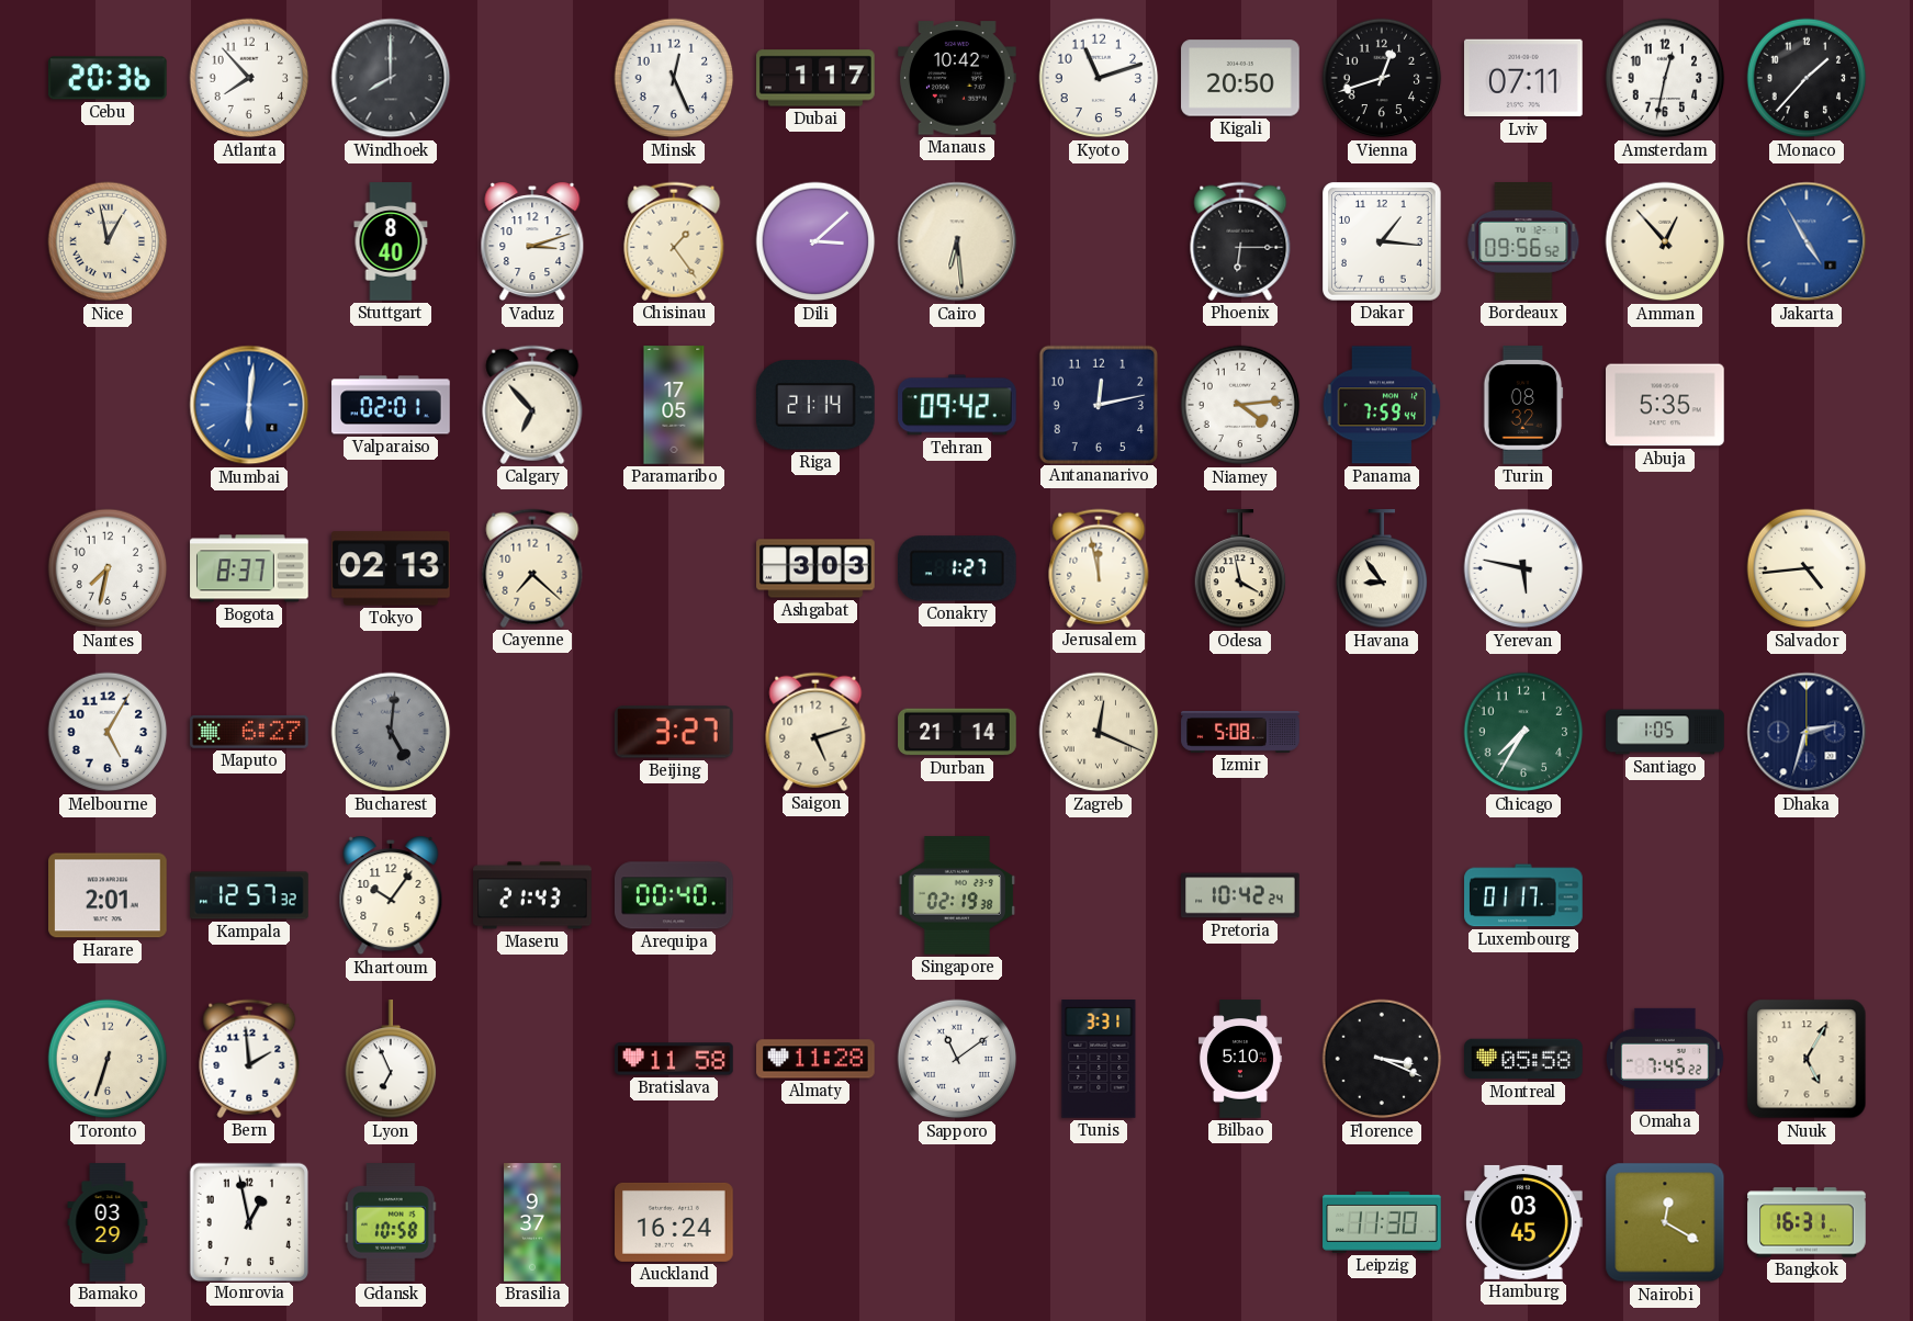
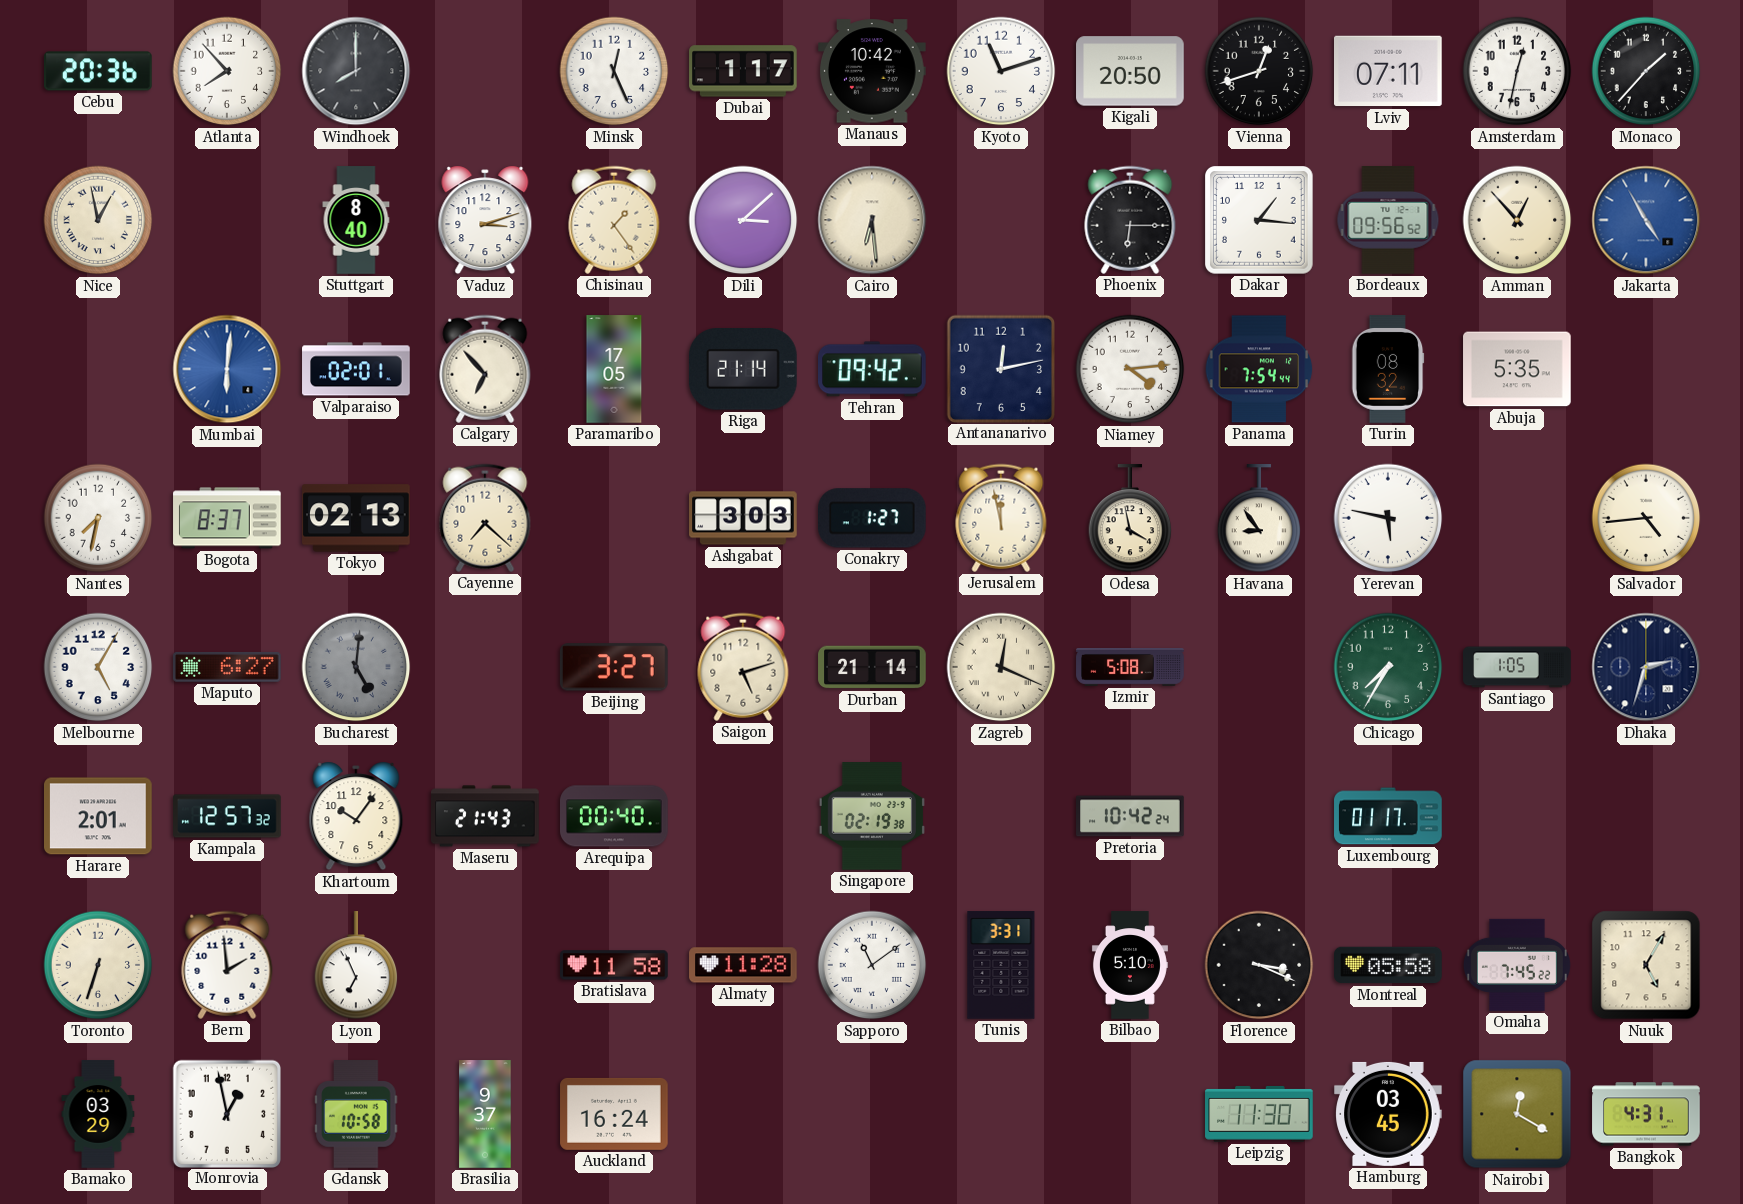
Panama: 7:59 -> 7:54
Bangkok: 16:31 -> 4:31
